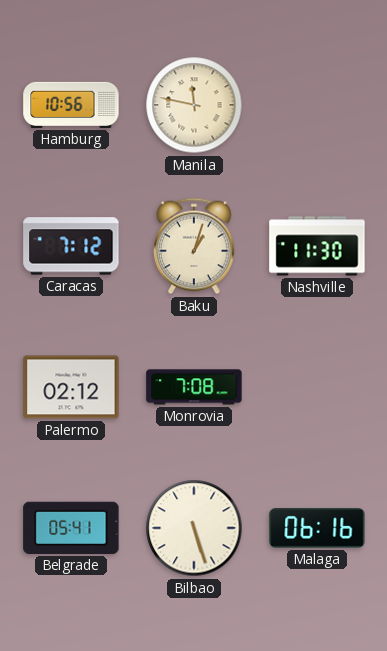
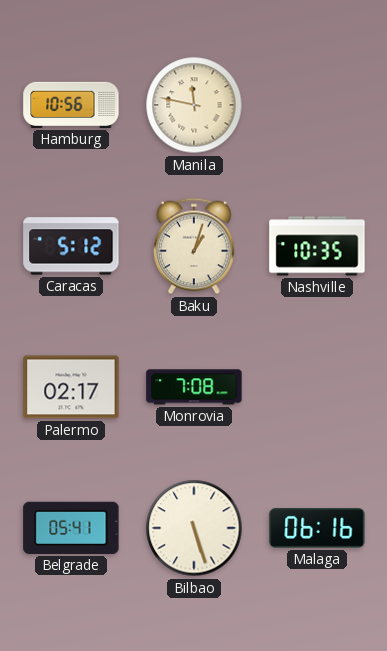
Caracas: 7:12 -> 5:12
Nashville: 11:30 -> 10:35
Palermo: 02:12 -> 02:17
